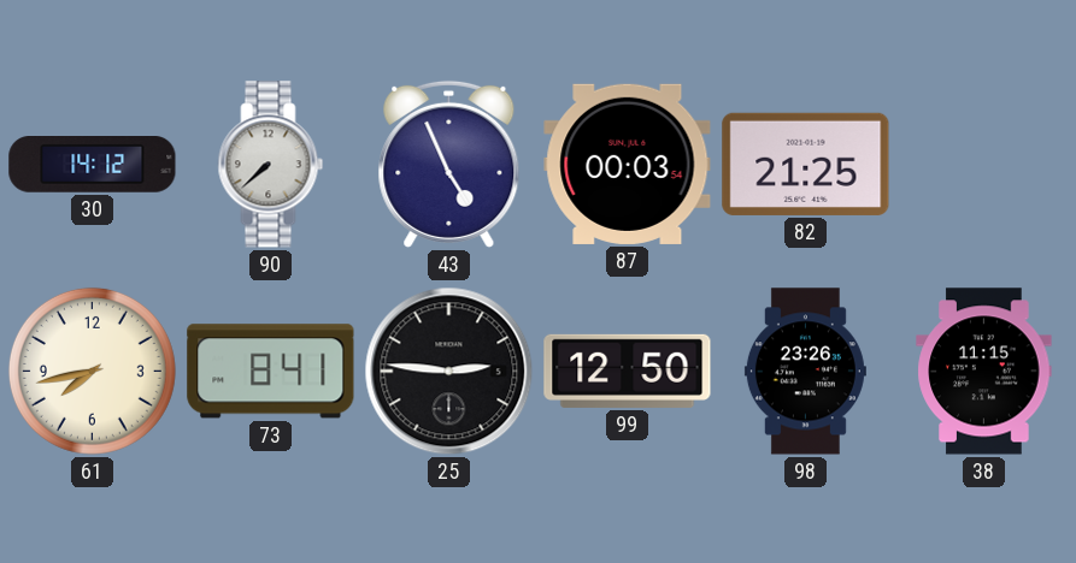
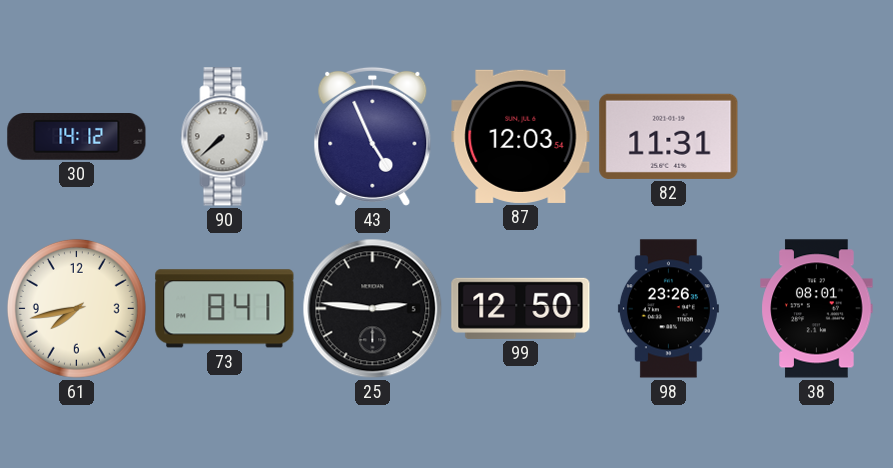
87: 00:03 -> 12:03
82: 21:25 -> 11:31
38: 11:15 -> 08:01
